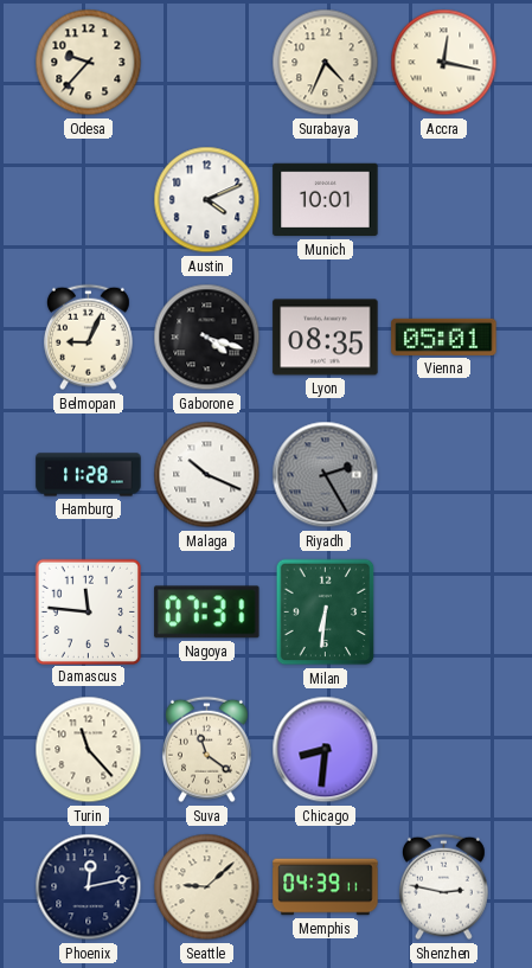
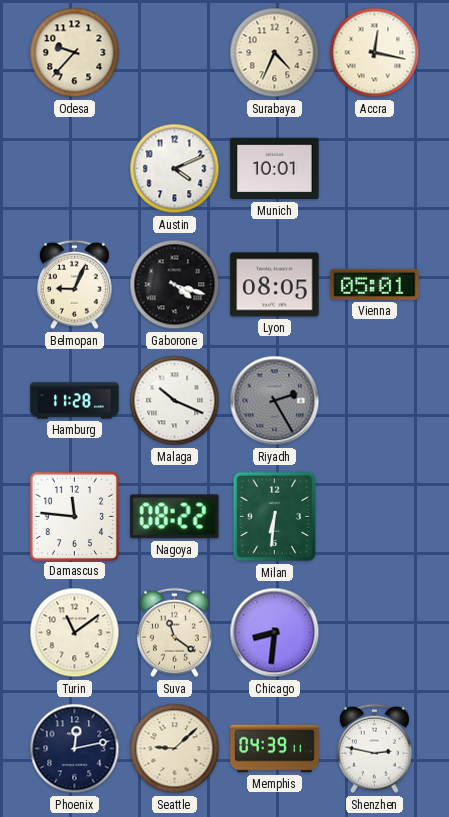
Lyon: 08:35 -> 08:05
Nagoya: 07:31 -> 08:22
Turin: 11:23 -> 11:09
